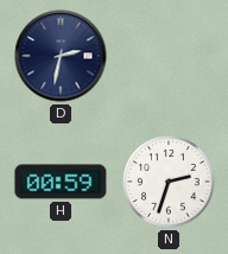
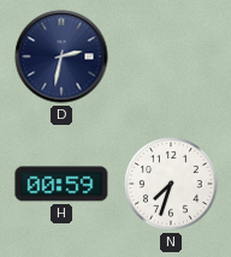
N: 2:33 -> 7:33
